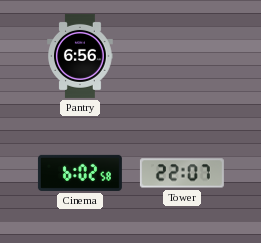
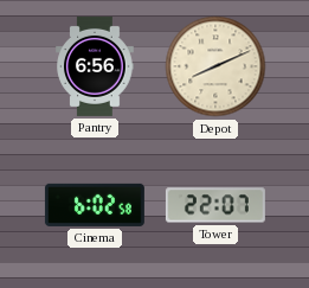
Depot: none -> 8:11
